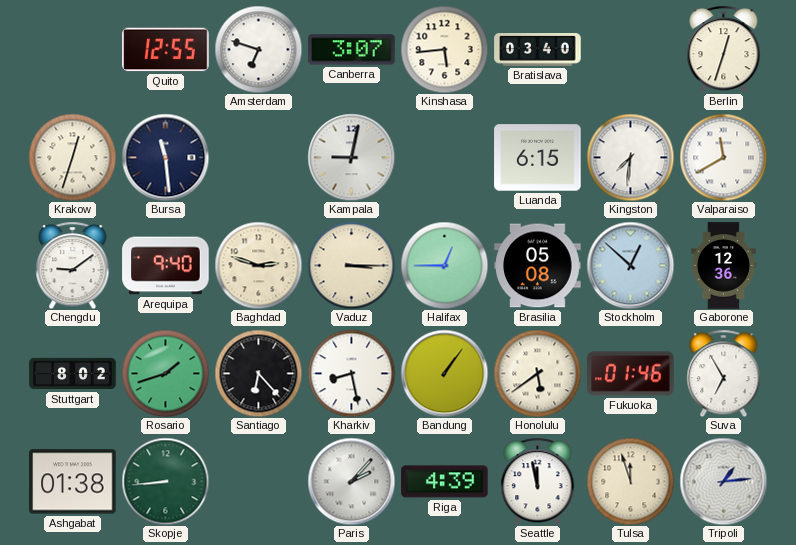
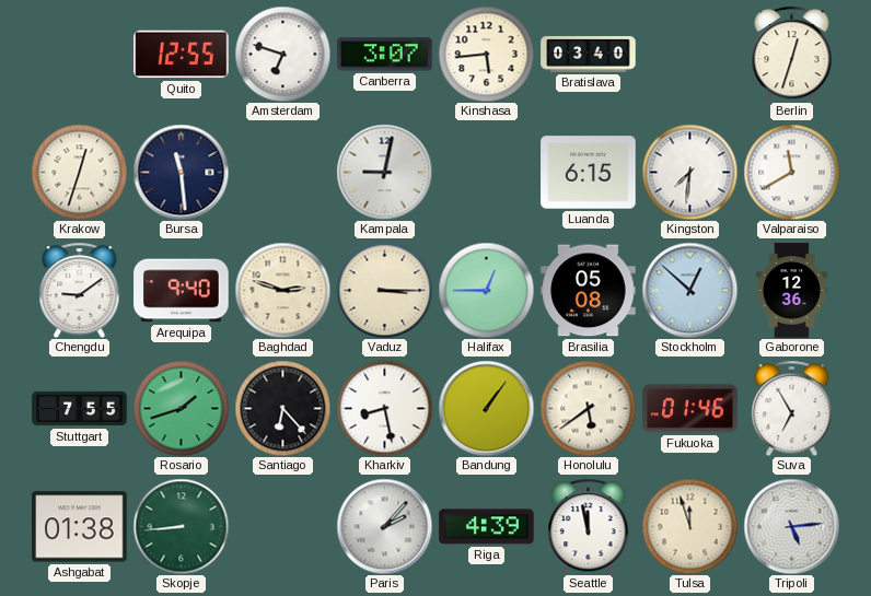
Stuttgart: 8:02 -> 7:55
Tripoli: 1:14 -> 5:14
